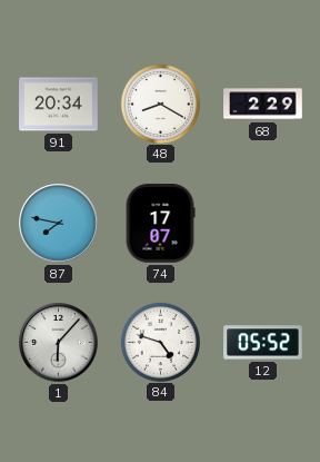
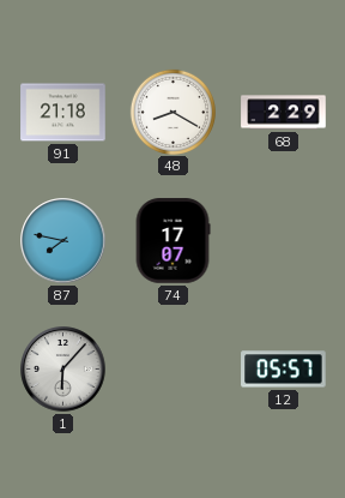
91: 20:34 -> 21:18
84: 4:48 -> none
12: 05:52 -> 05:57
